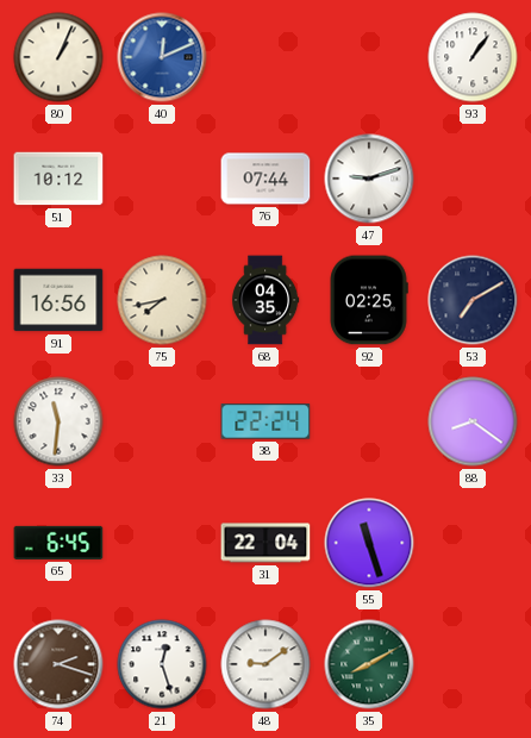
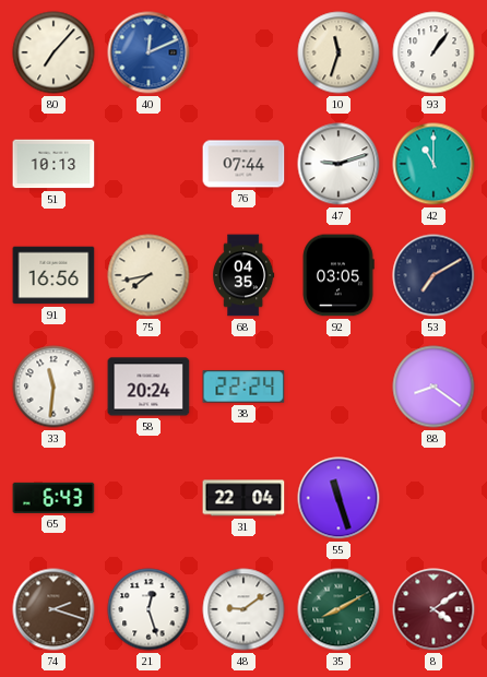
80: 1:04 -> 7:07
10: none -> 11:33
51: 10:12 -> 10:13
42: none -> 11:00
92: 02:25 -> 03:05
58: none -> 20:24
65: 6:45 -> 6:43
8: none -> 4:09
